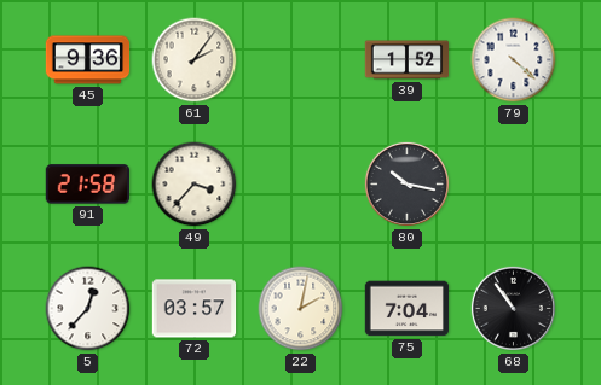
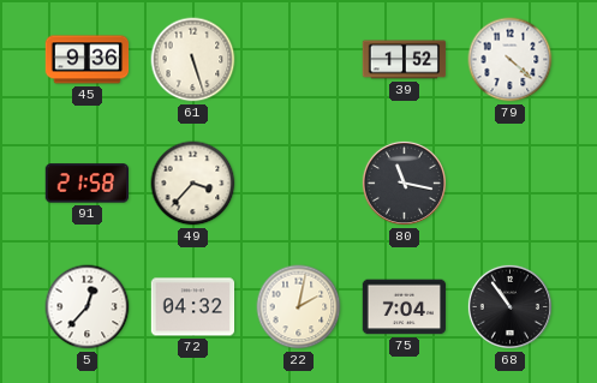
61: 2:06 -> 5:27
80: 10:17 -> 11:17
72: 03:57 -> 04:32
